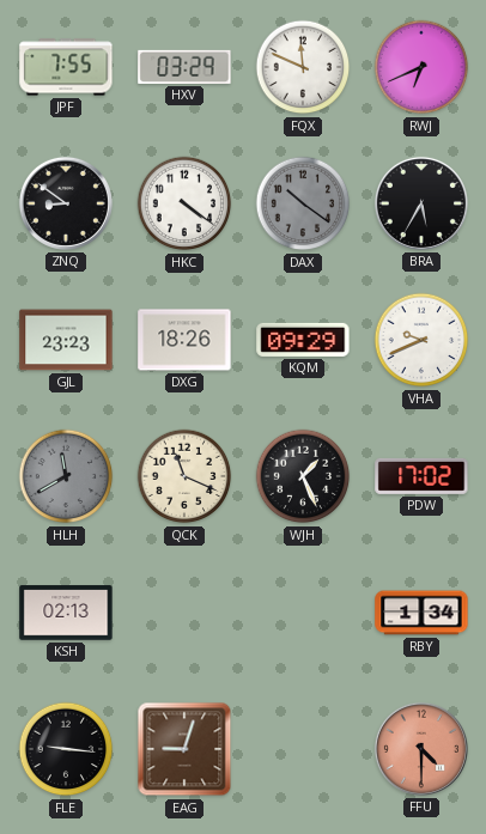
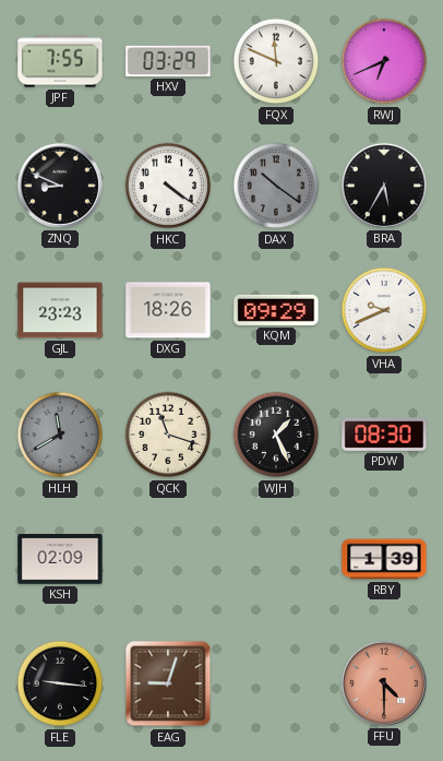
ZNQ: 8:51 -> 8:49
QCK: 11:19 -> 11:18
PDW: 17:02 -> 08:30
KSH: 02:13 -> 02:09
RBY: 1:34 -> 1:39
